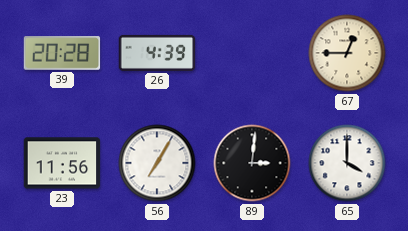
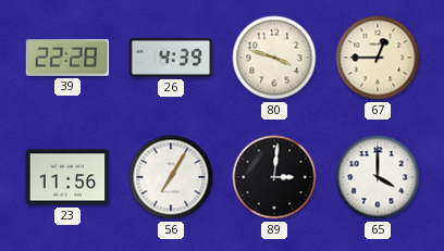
39: 20:28 -> 22:28
80: none -> 3:48
